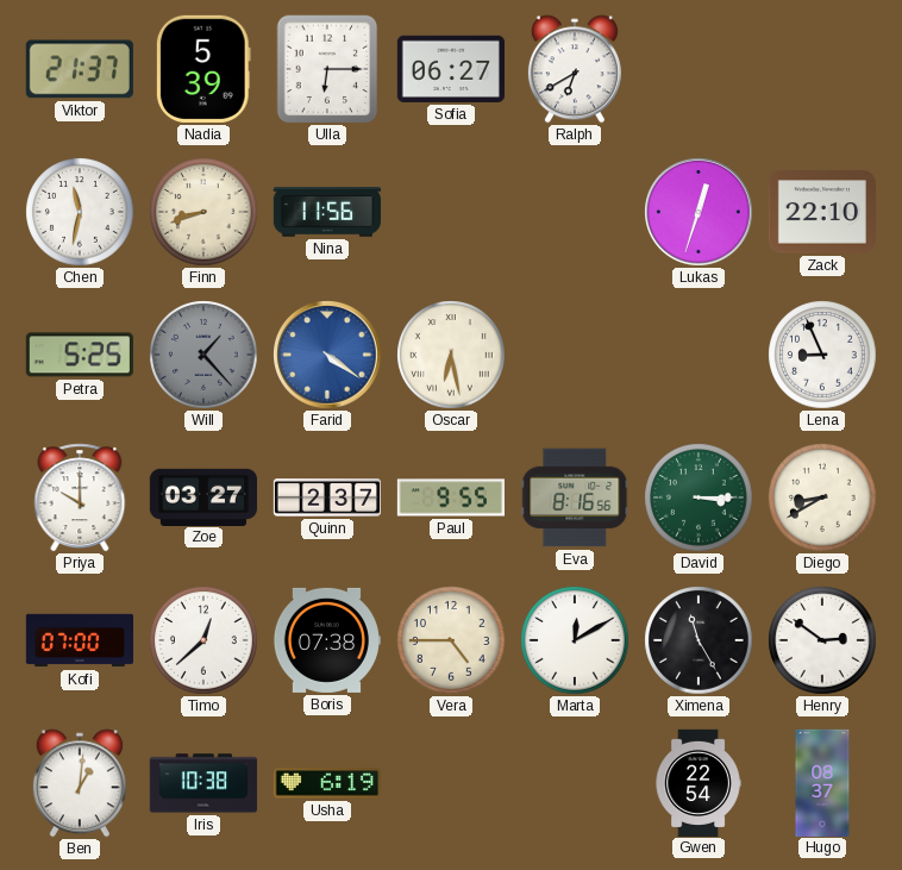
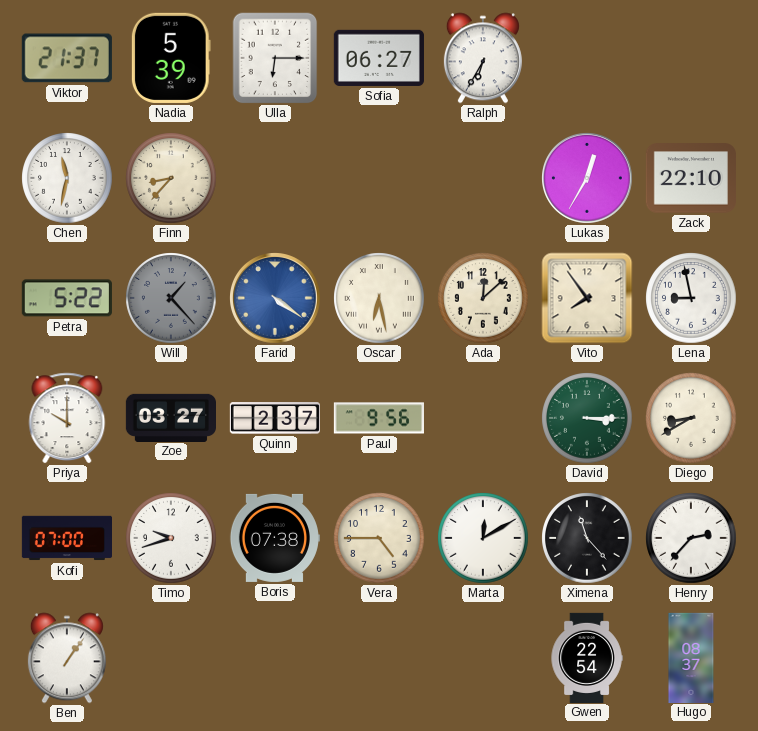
Ralph: 6:40 -> 6:35
Finn: 8:42 -> 8:37
Nina: 11:56 -> none
Lukas: 12:33 -> 12:35
Petra: 5:25 -> 5:22
Ada: none -> 12:08
Vito: none -> 7:54
Lena: 8:56 -> 8:58
Paul: 9:55 -> 9:56
Eva: 8:16 -> none
Timo: 12:38 -> 9:42
Ximena: 11:25 -> 11:23
Henry: 2:51 -> 2:37
Ben: 1:01 -> 1:06
Iris: 10:38 -> none
Usha: 6:19 -> none
